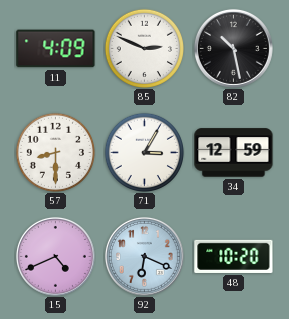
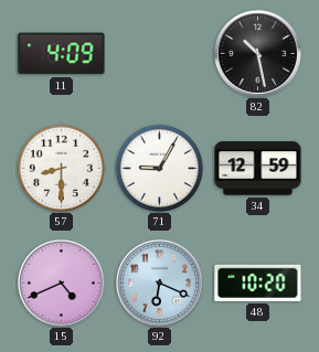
85: 2:49 -> none
71: 3:05 -> 9:05
